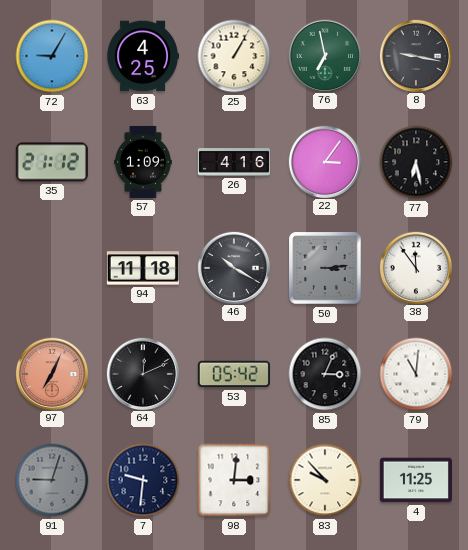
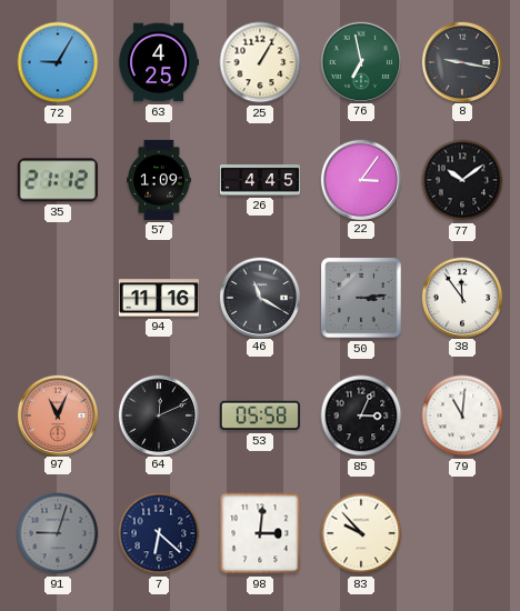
26: 4:16 -> 4:45
77: 6:28 -> 10:09
94: 11:18 -> 11:16
46: 10:20 -> 11:20
97: 7:04 -> 11:04
53: 05:42 -> 05:58
7: 9:31 -> 6:22
4: 11:25 -> none
